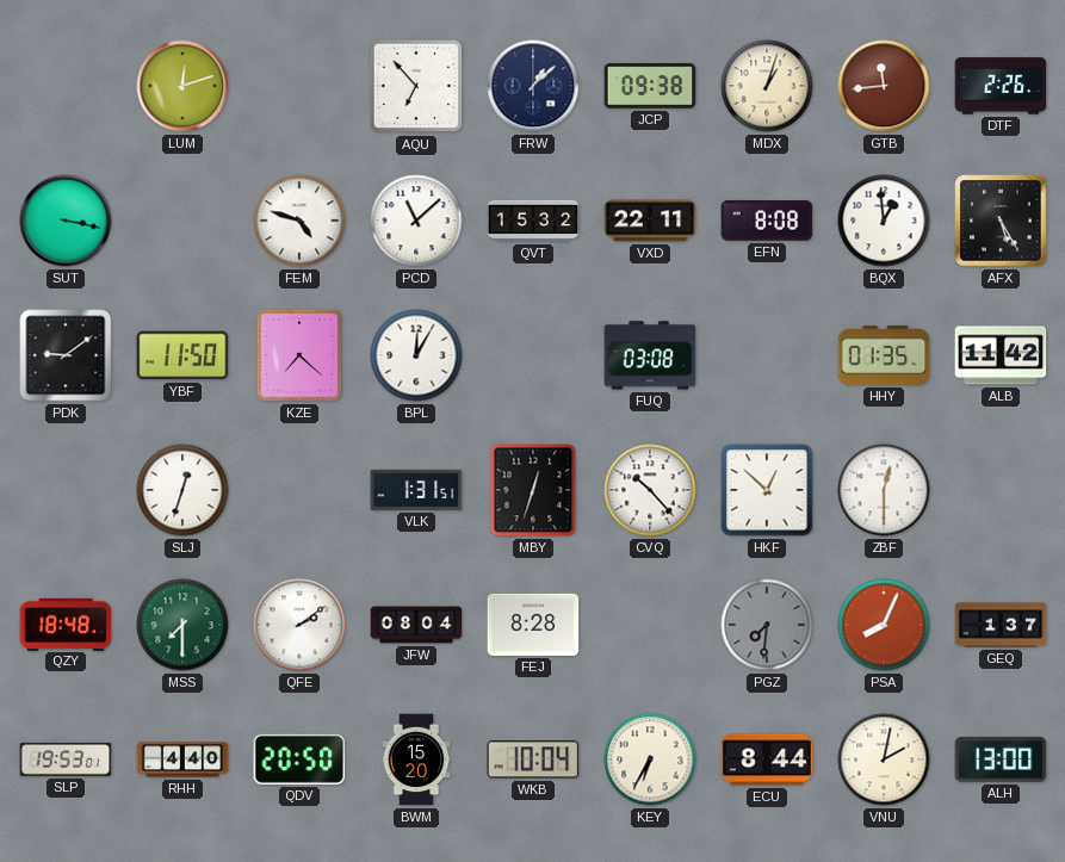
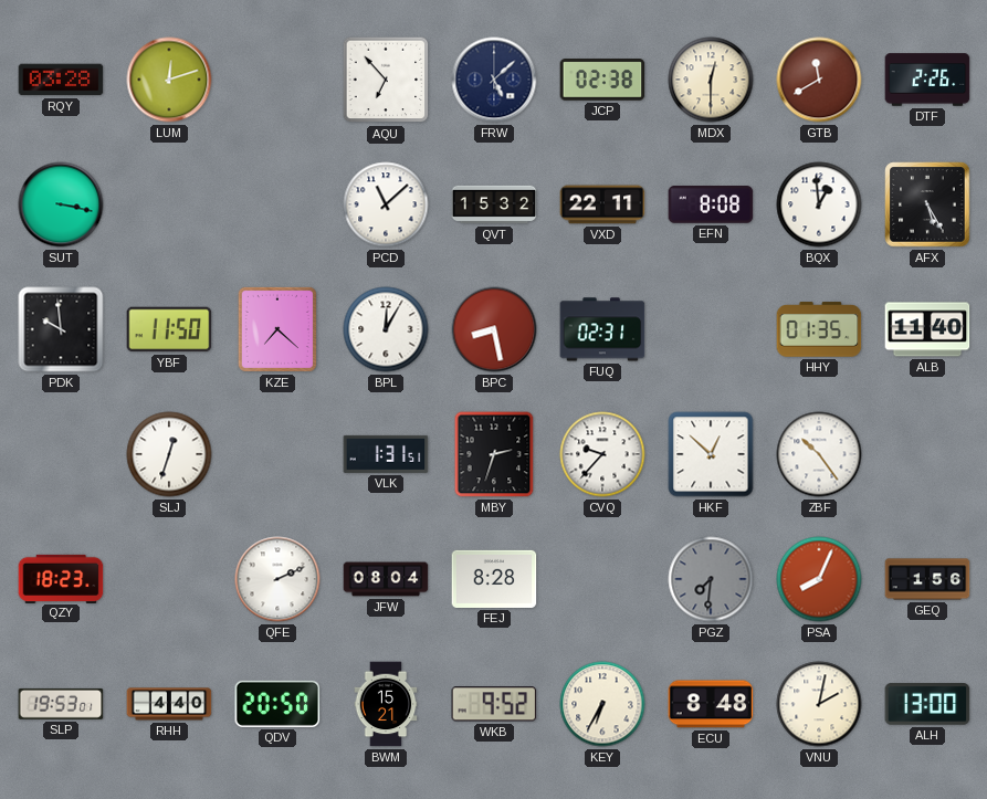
RQY: none -> 03:28
FRW: 1:08 -> 5:08
JCP: 09:38 -> 02:38
MDX: 1:03 -> 12:30
GTB: 11:44 -> 11:40
FEM: 4:48 -> none
PDK: 9:09 -> 9:59
BPC: none -> 8:28
FUQ: 03:08 -> 02:31
ALB: 11:42 -> 11:40
MBY: 12:33 -> 2:33
CVQ: 10:23 -> 9:37
ZBF: 12:30 -> 10:24
QZY: 18:48 -> 18:23
MSS: 7:30 -> none
QFE: 2:09 -> 2:11
GEQ: 1:37 -> 1:56
BWM: 15:20 -> 15:21
WKB: 10:04 -> 9:52
ECU: 8:44 -> 8:48
